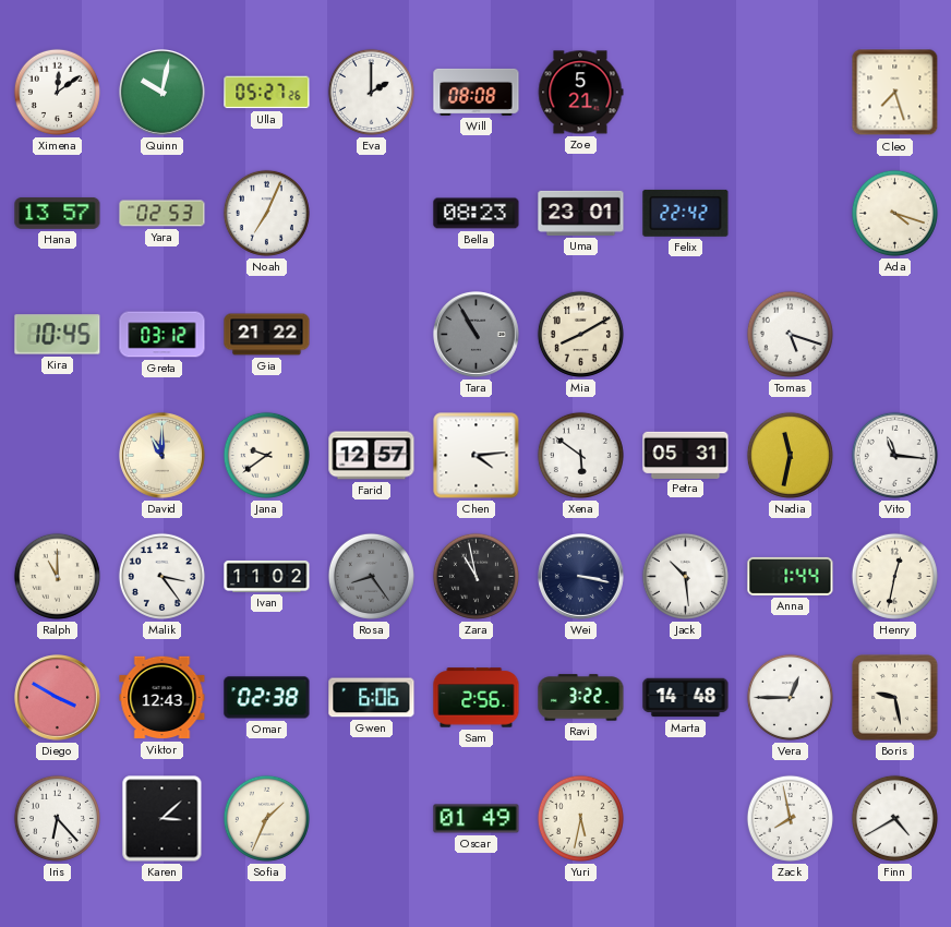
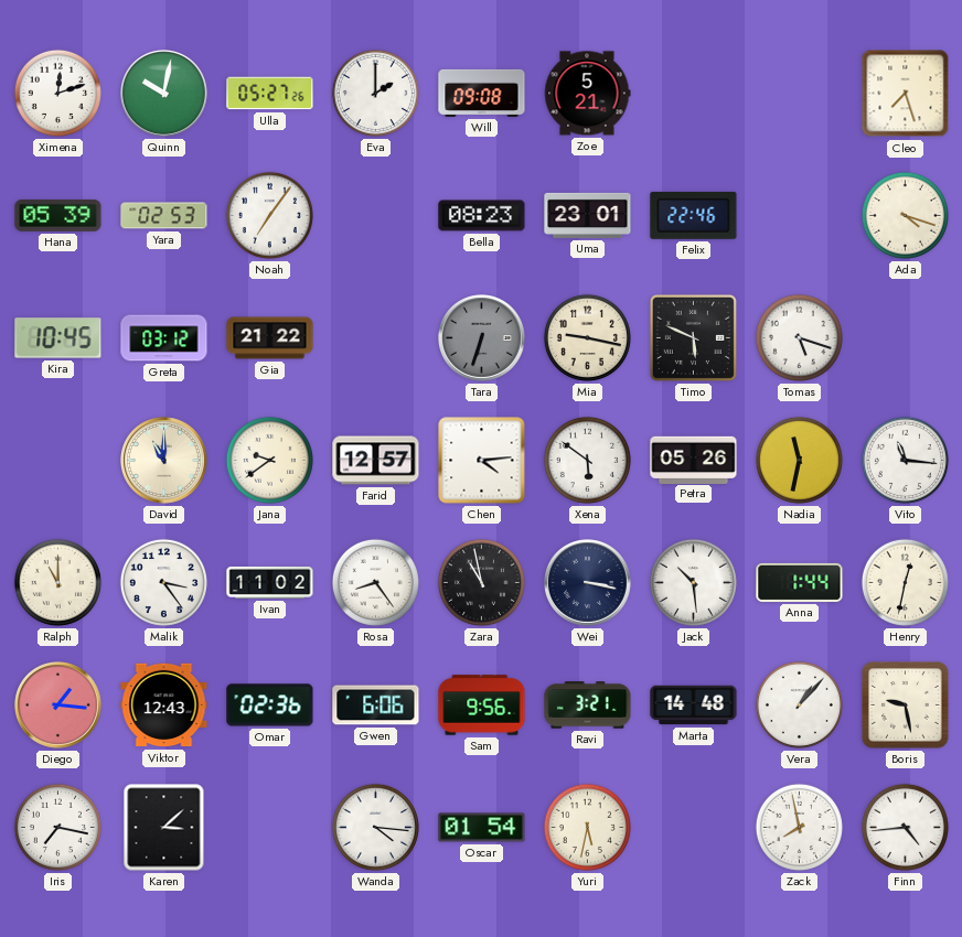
Ximena: 12:09 -> 12:12
Will: 08:08 -> 09:08
Hana: 13:57 -> 05:39
Noah: 7:04 -> 7:06
Felix: 22:42 -> 22:46
Tara: 10:55 -> 6:33
Mia: 8:10 -> 9:17
Timo: none -> 5:49
Petra: 05:31 -> 05:26
Rosa dial: grey -> white
Diego: 3:50 -> 1:16
Omar: 02:38 -> 02:36
Sam: 2:56 -> 9:56
Ravi: 3:22 -> 3:21
Vera: 12:45 -> 1:07
Iris: 6:23 -> 7:17
Sofia: 1:34 -> none
Wanda: none -> 4:16
Oscar: 01:49 -> 01:54
Finn: 4:40 -> 4:44
